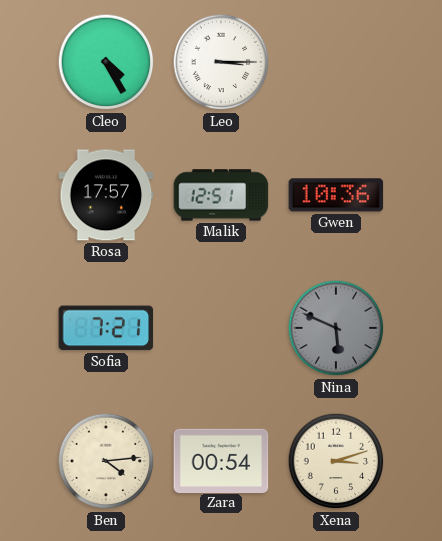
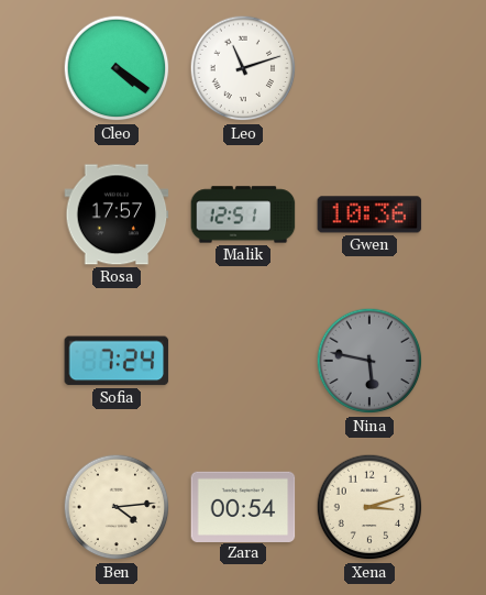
Cleo: 4:25 -> 4:21
Leo: 3:15 -> 11:12
Sofia: 7:21 -> 7:24
Nina: 5:49 -> 5:47
